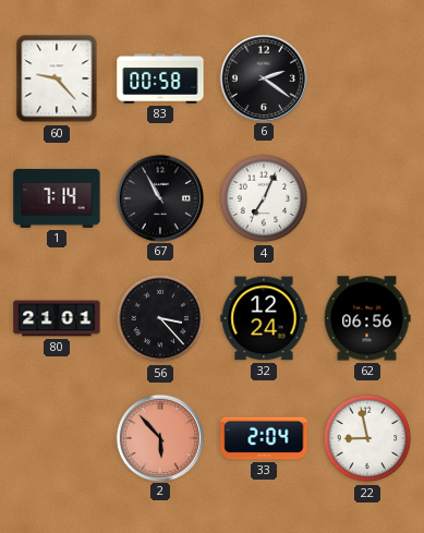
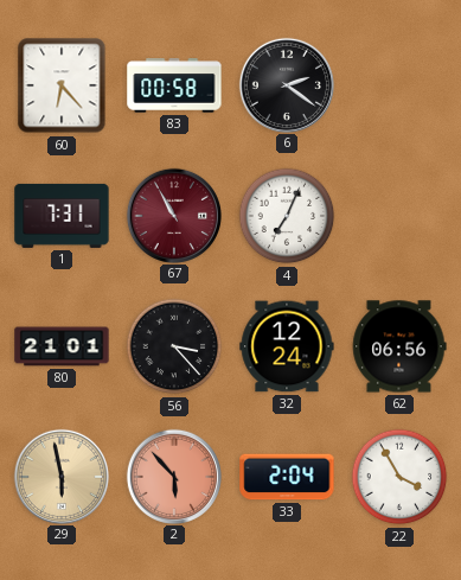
60: 9:23 -> 6:23
1: 7:14 -> 7:31
67 dial: black -> burgundy
29: none -> 5:58
22: 8:58 -> 3:55
